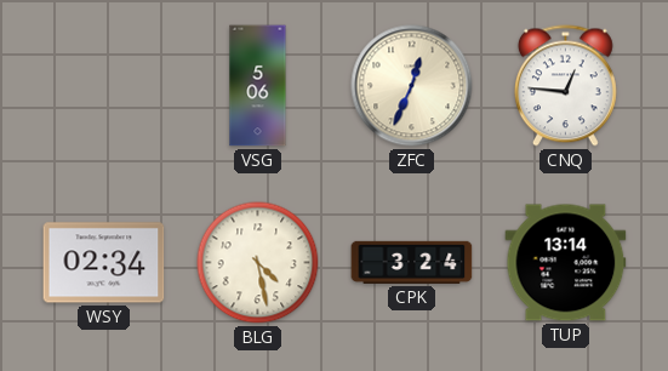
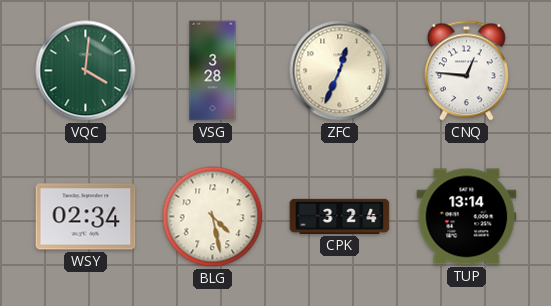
VQC: none -> 4:01
VSG: 5:06 -> 3:28
